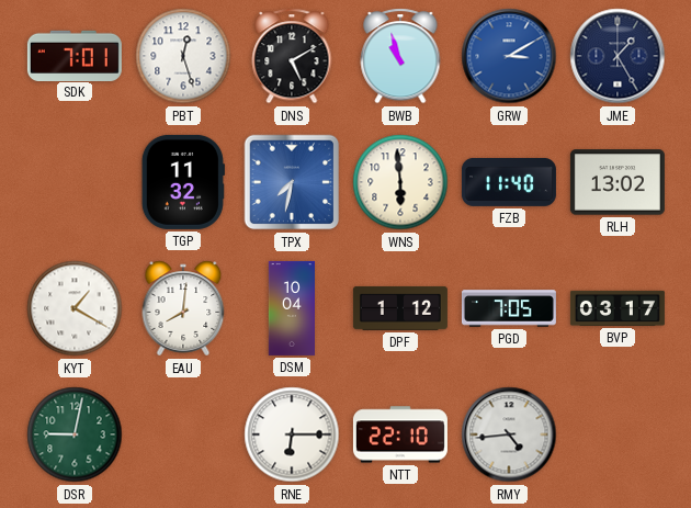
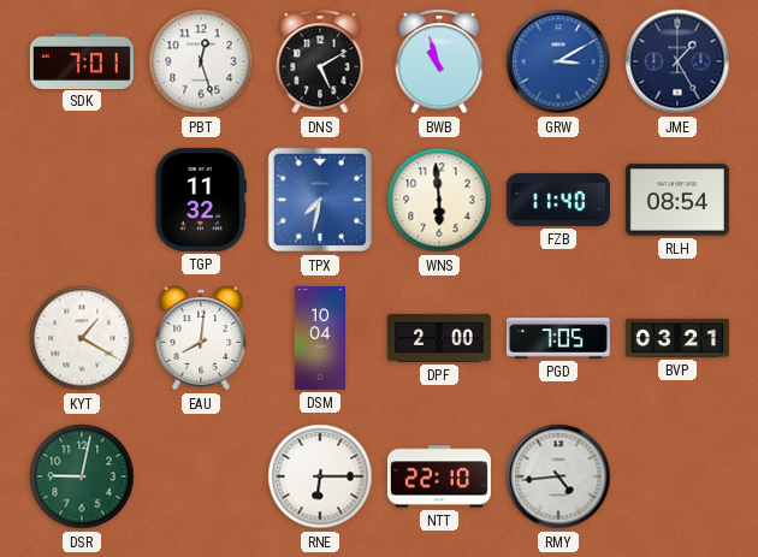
RLH: 13:02 -> 08:54
DPF: 1:12 -> 2:00
BVP: 03:17 -> 03:21
